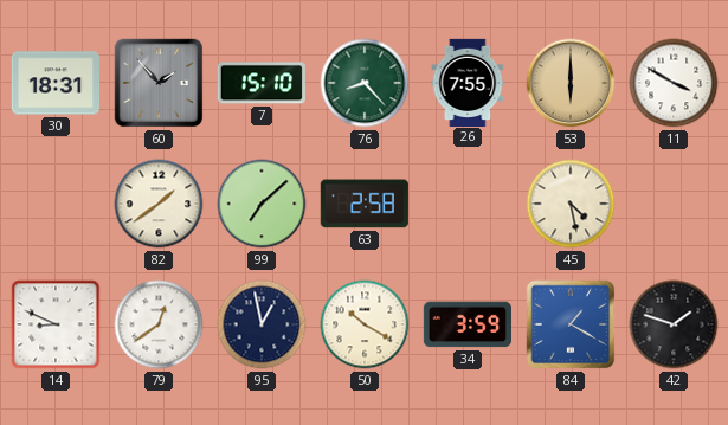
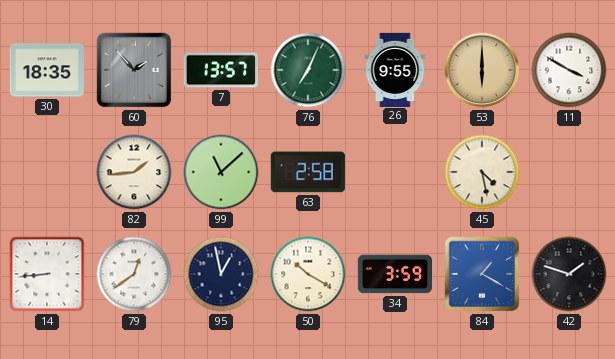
30: 18:31 -> 18:35
7: 15:10 -> 13:57
76: 8:23 -> 7:04
26: 7:55 -> 9:55
82: 1:39 -> 1:44
99: 7:08 -> 11:08
14: 8:49 -> 8:44
